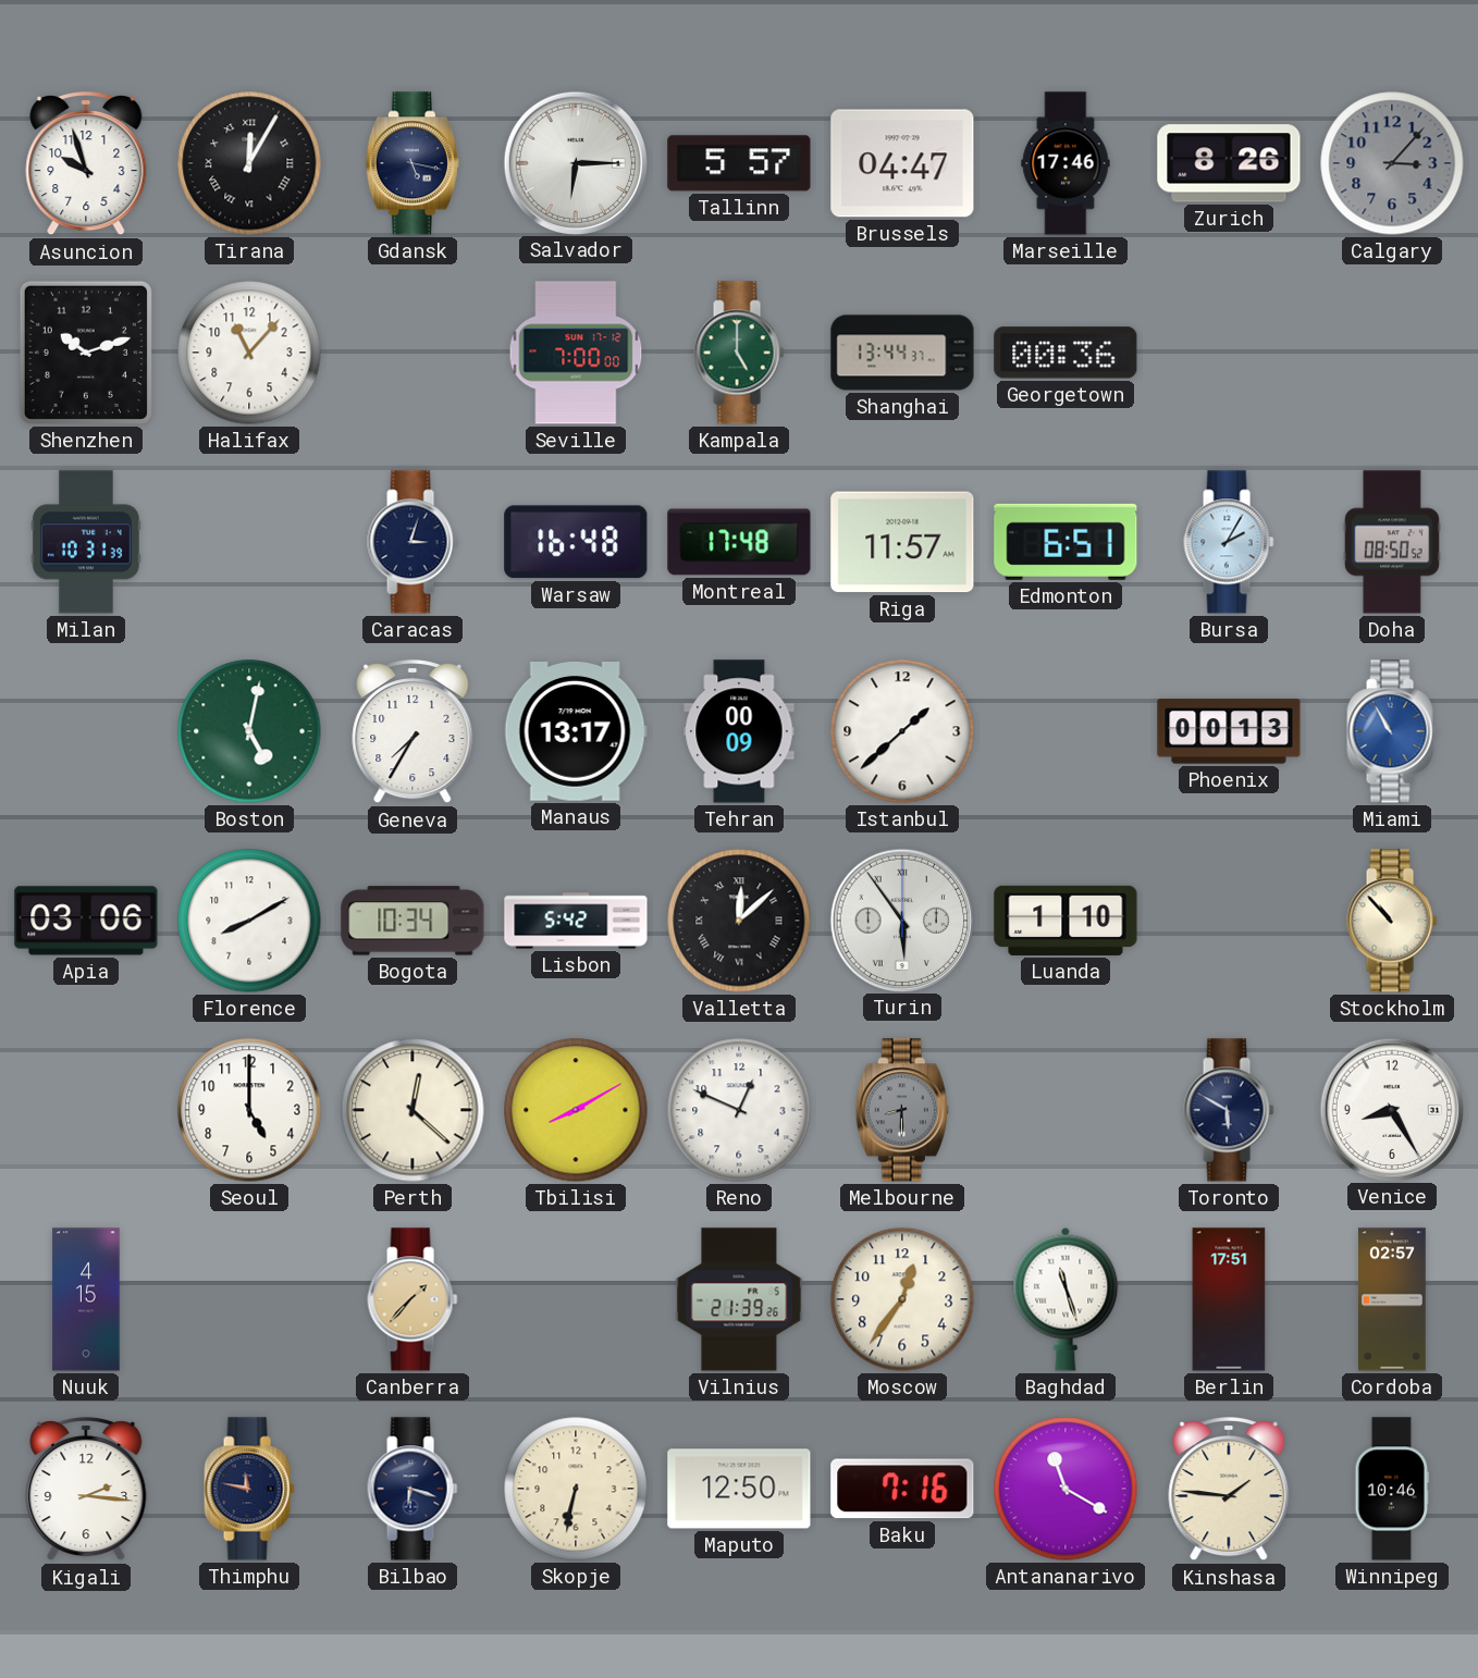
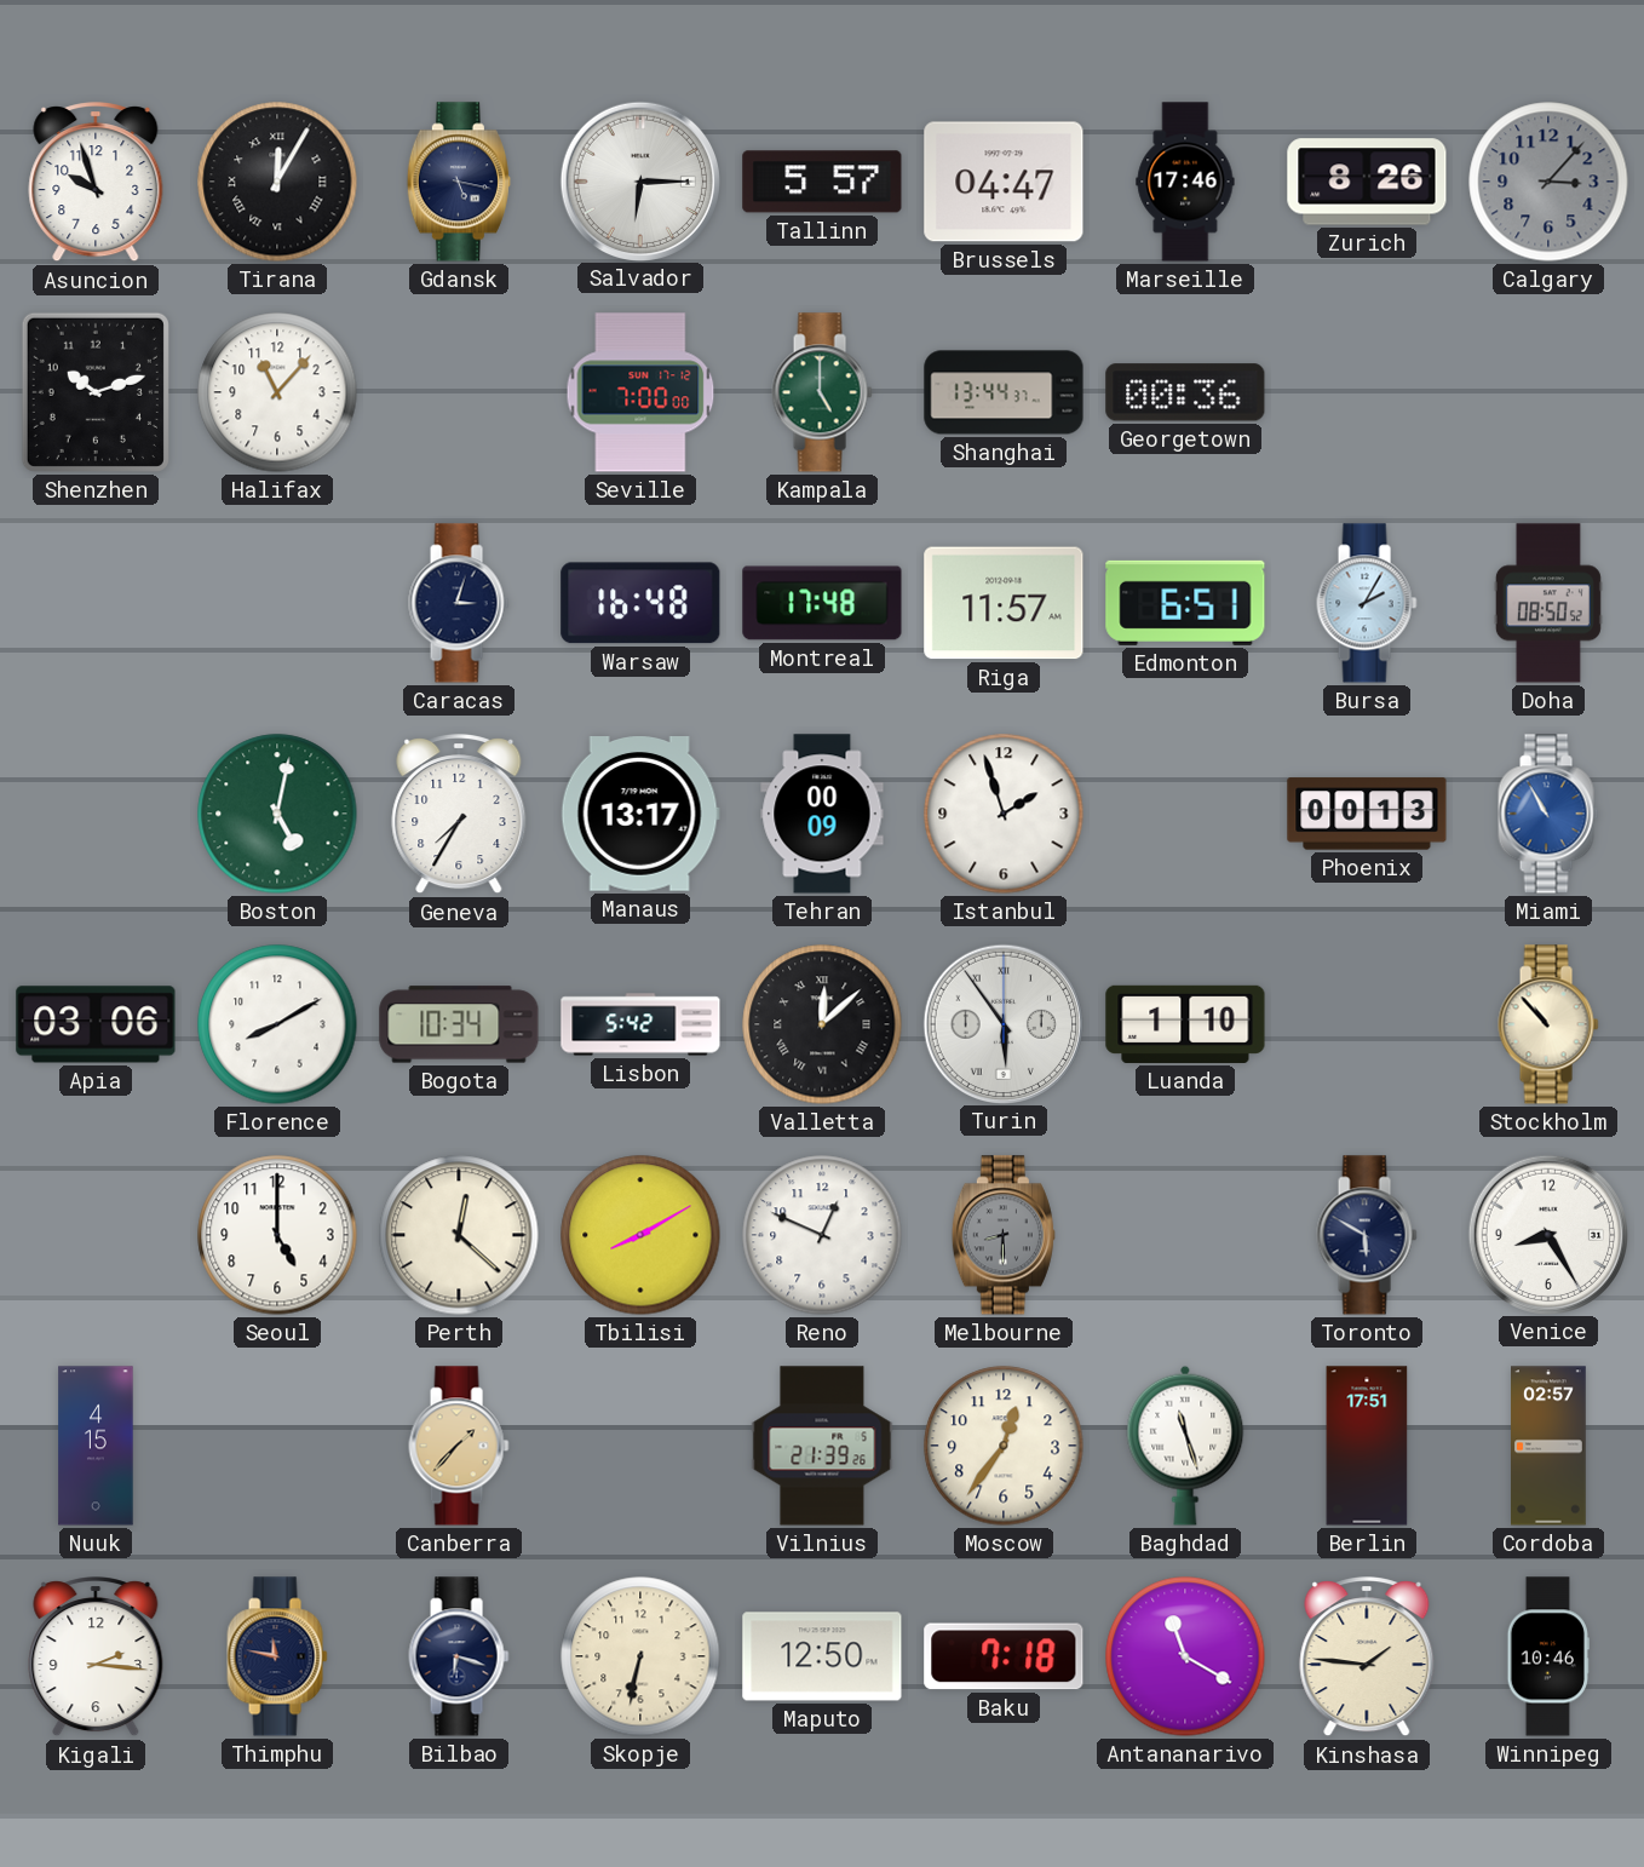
Milan: 10:31 -> none
Istanbul: 1:38 -> 1:57
Baku: 7:16 -> 7:18
